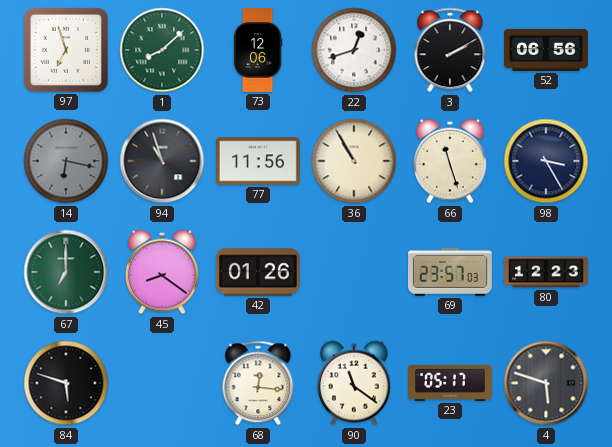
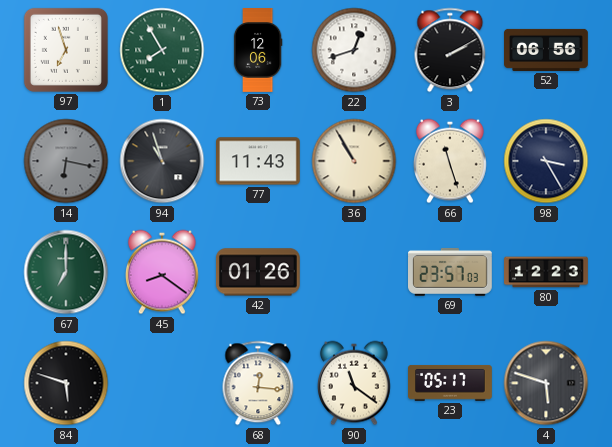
1: 8:08 -> 7:55
77: 11:56 -> 11:43
